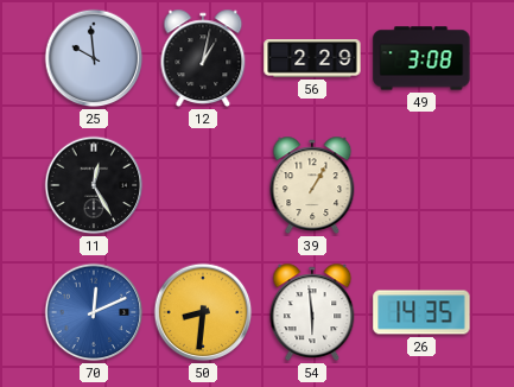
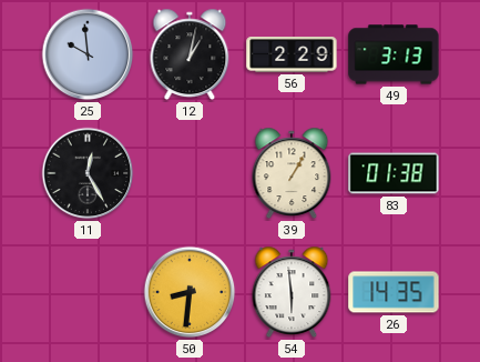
49: 3:08 -> 3:13
83: none -> 01:38
70: 12:11 -> none
